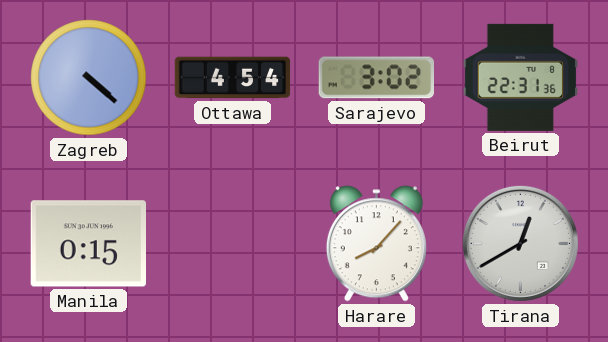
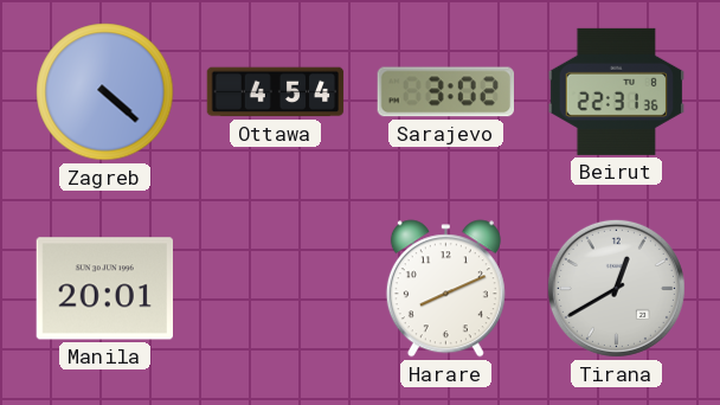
Manila: 0:15 -> 20:01
Harare: 8:07 -> 8:11
